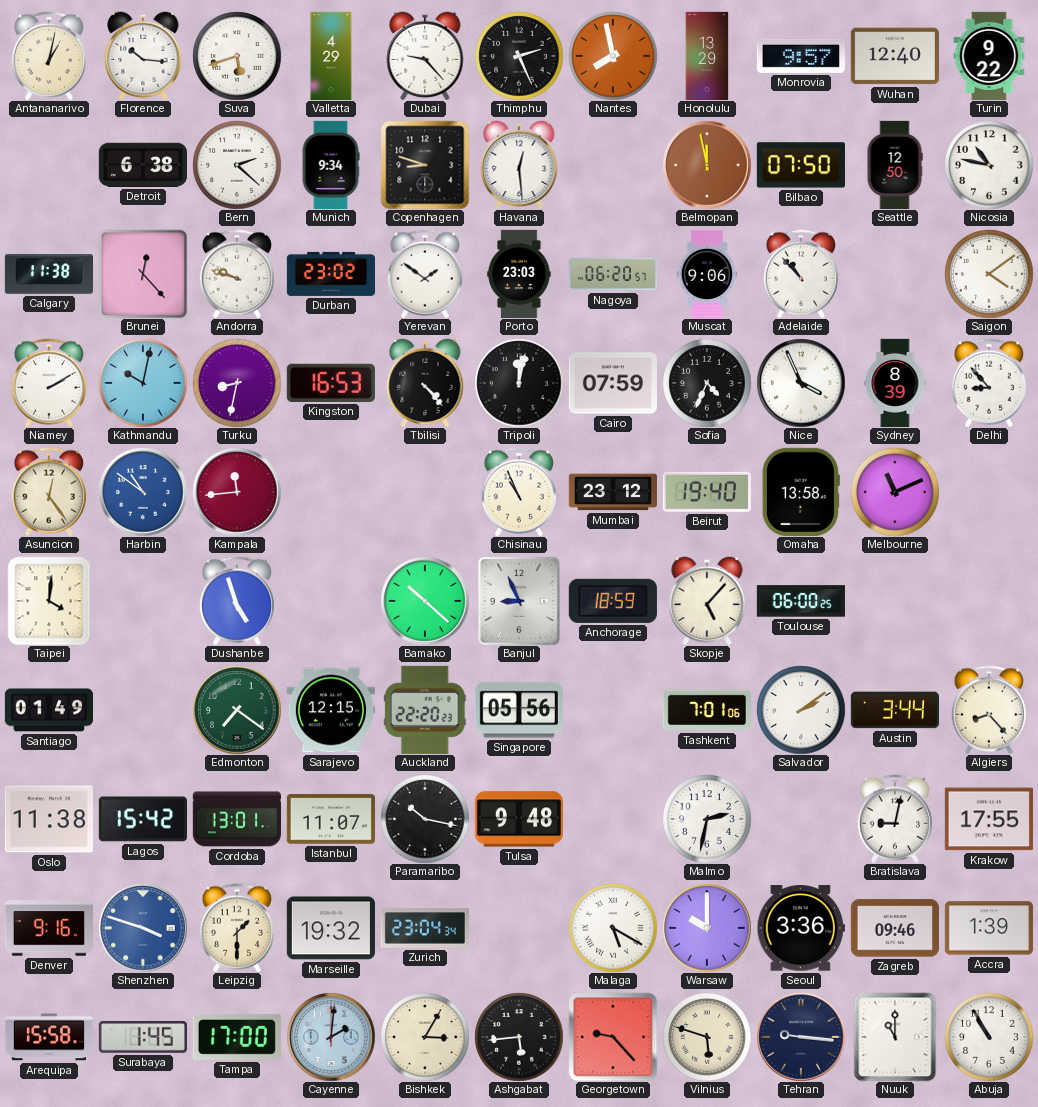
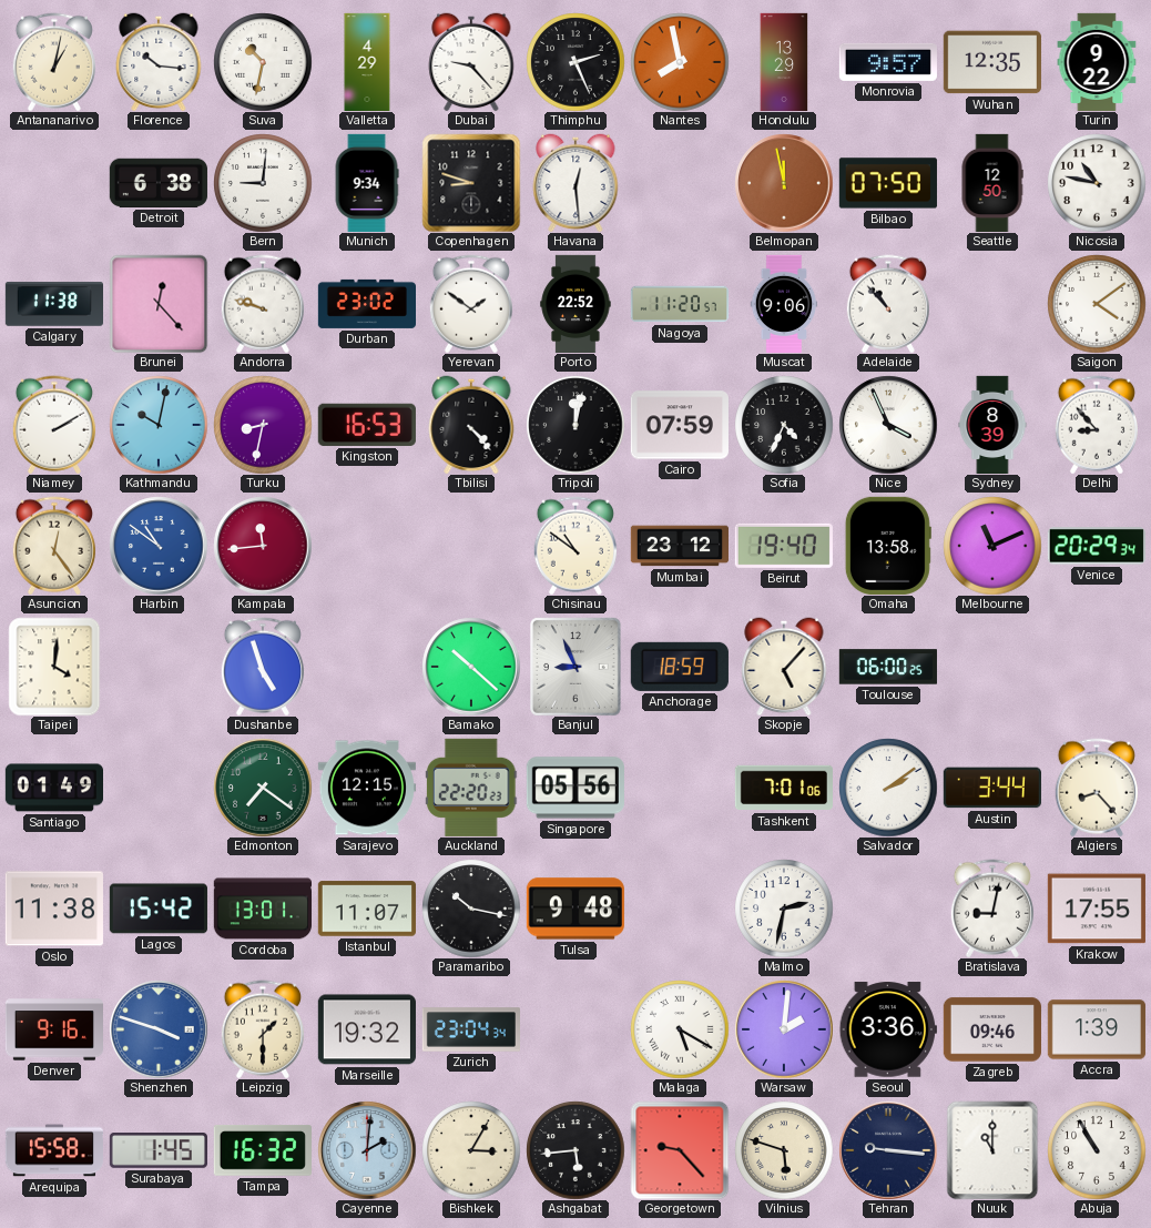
Suva: 5:42 -> 10:32
Wuhan: 12:40 -> 12:35
Bern: 2:22 -> 9:01
Porto: 23:03 -> 22:52
Nagoya: 06:20 -> 11:20
Chisinau: 10:56 -> 10:51
Venice: none -> 20:29
Warsaw: 10:00 -> 2:01
Tampa: 17:00 -> 16:32
